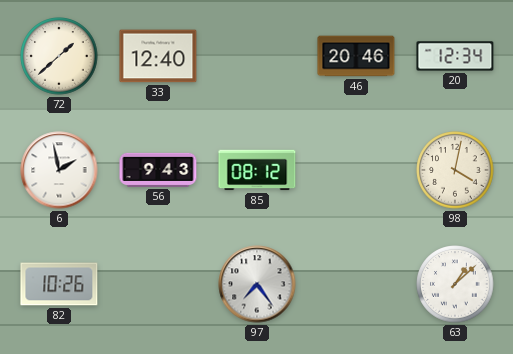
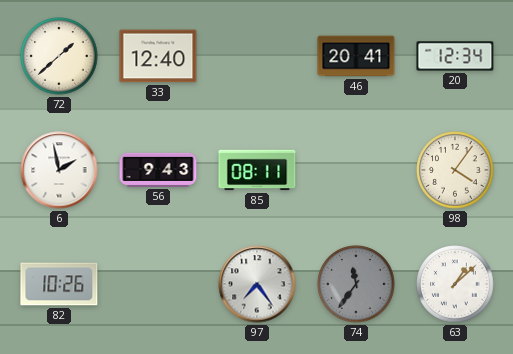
46: 20:46 -> 20:41
85: 08:12 -> 08:11
98: 4:02 -> 4:06
74: none -> 11:36
